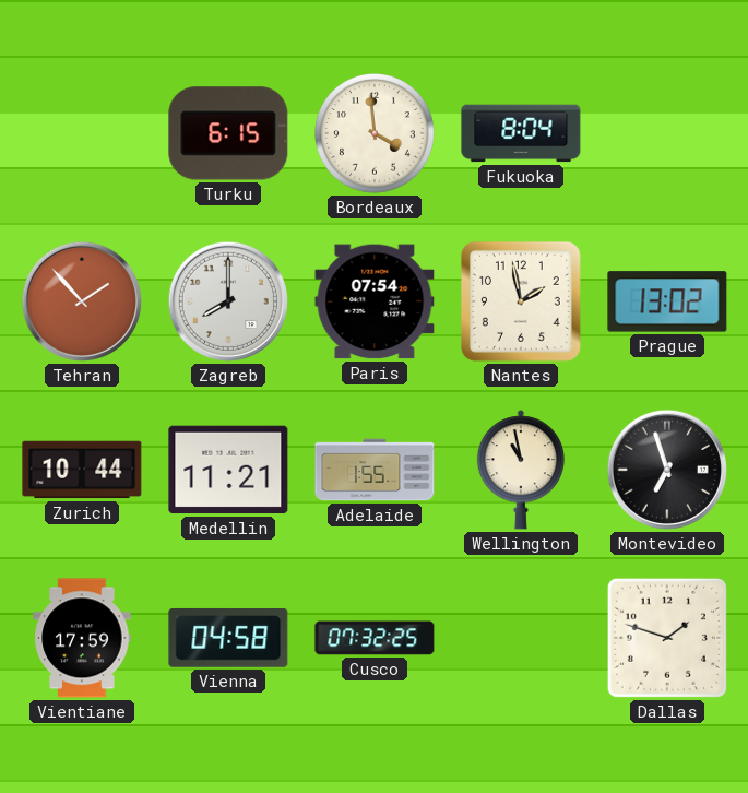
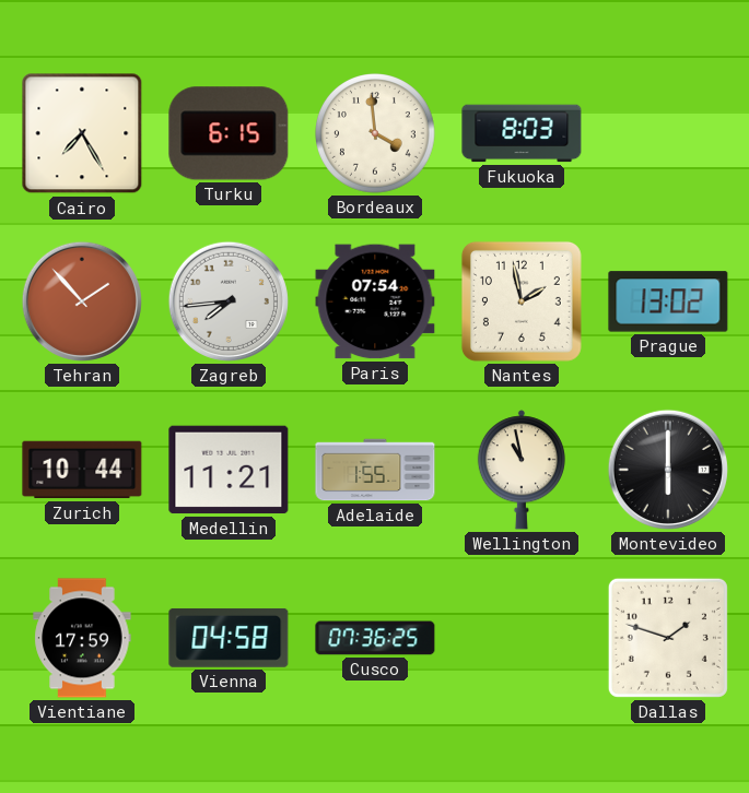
Cairo: none -> 7:25
Fukuoka: 8:04 -> 8:03
Zagreb: 8:00 -> 7:44
Montevideo: 6:57 -> 6:00
Cusco: 07:32 -> 07:36
